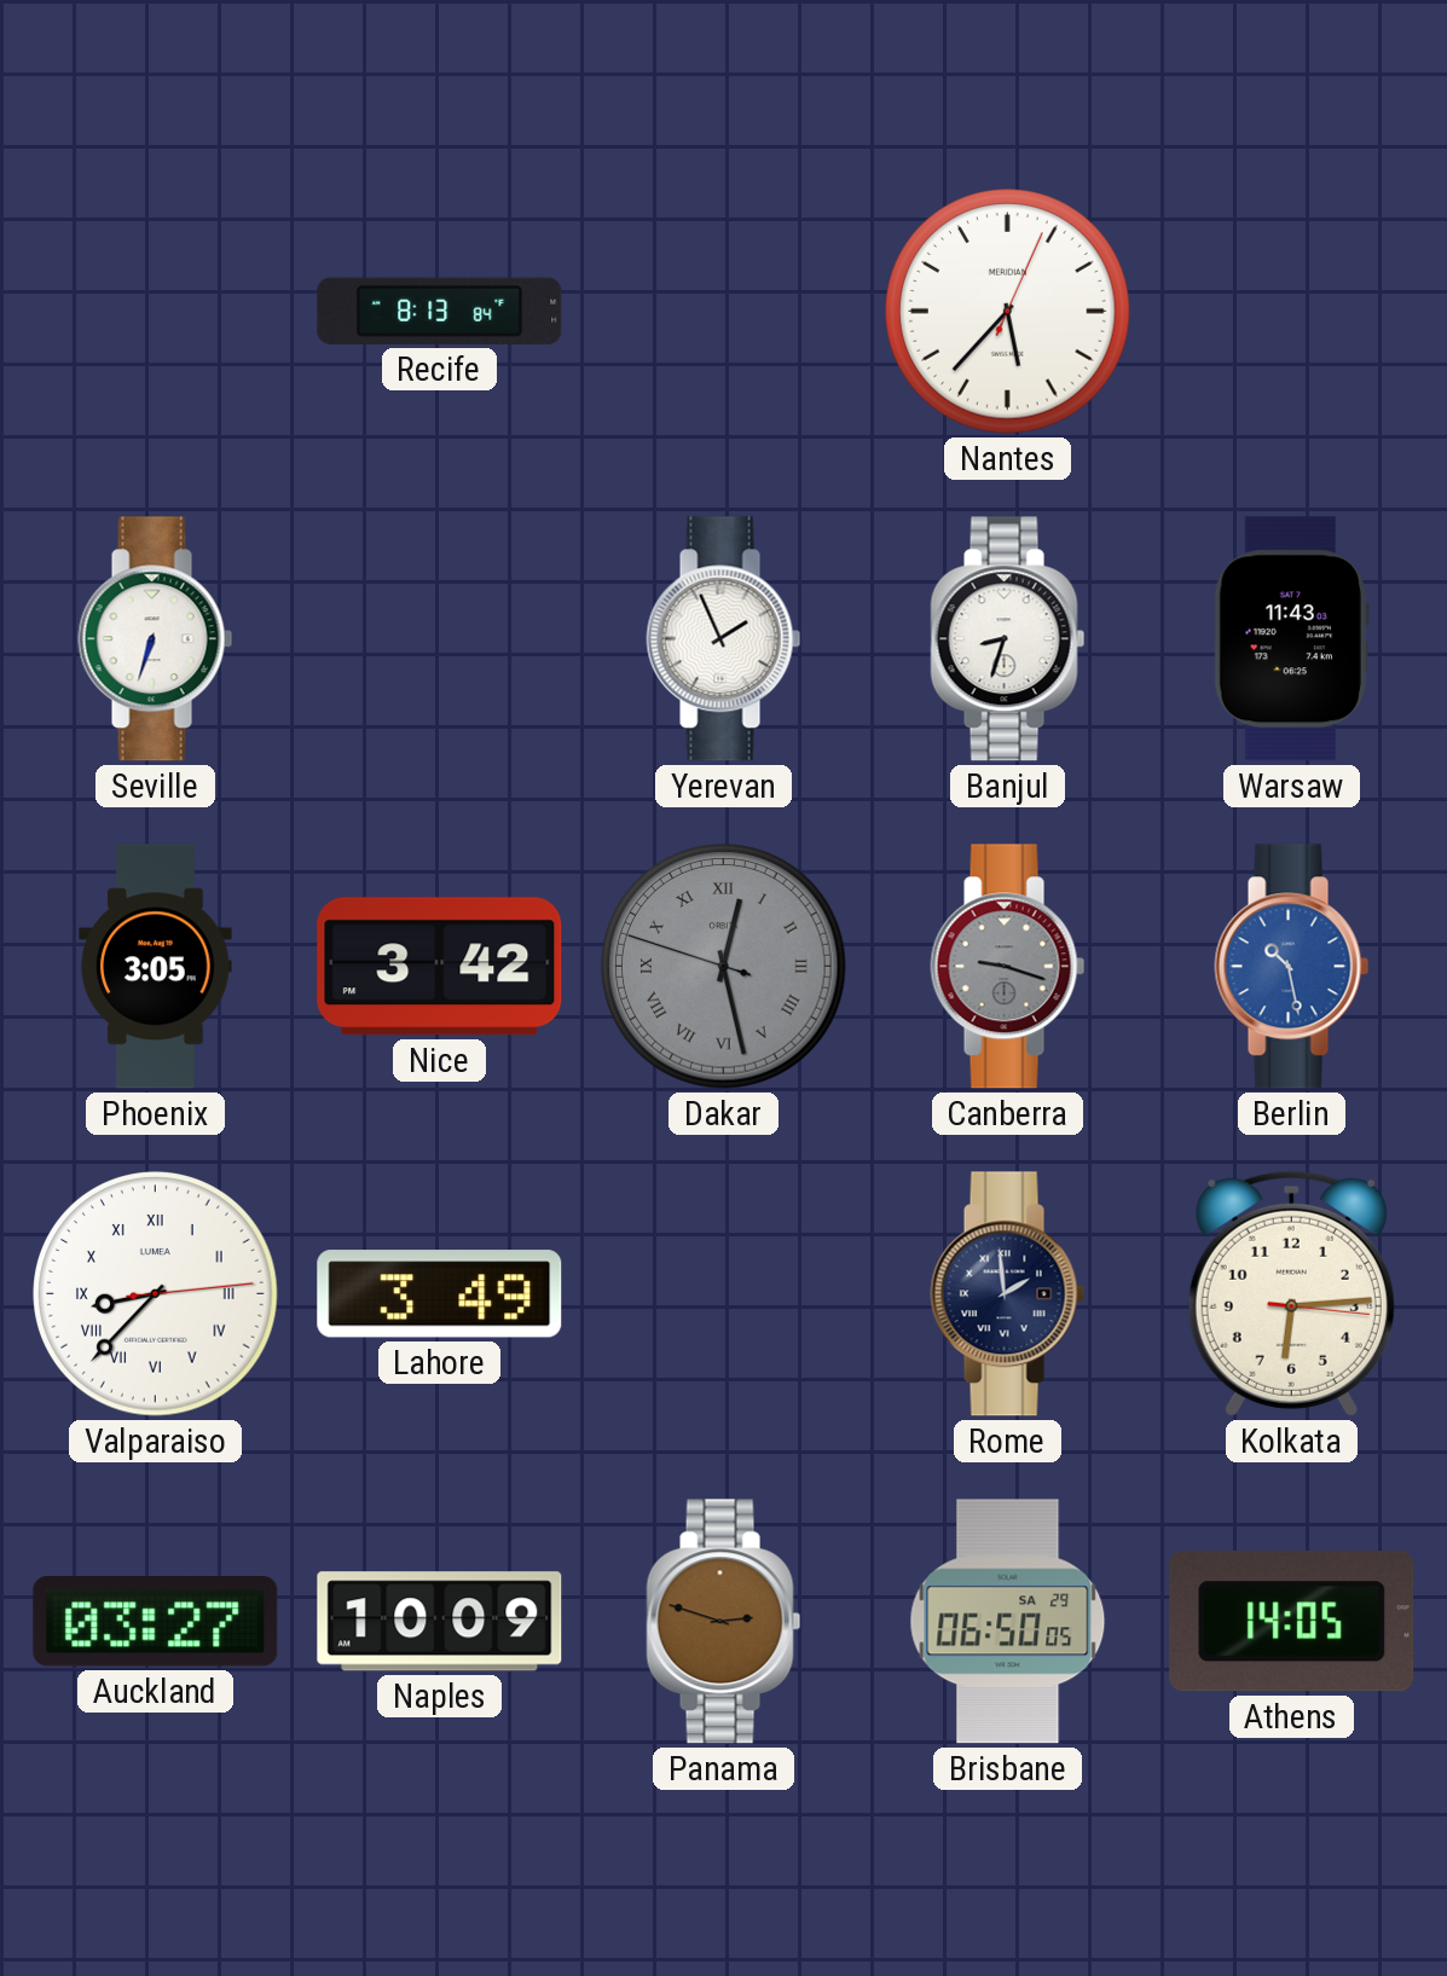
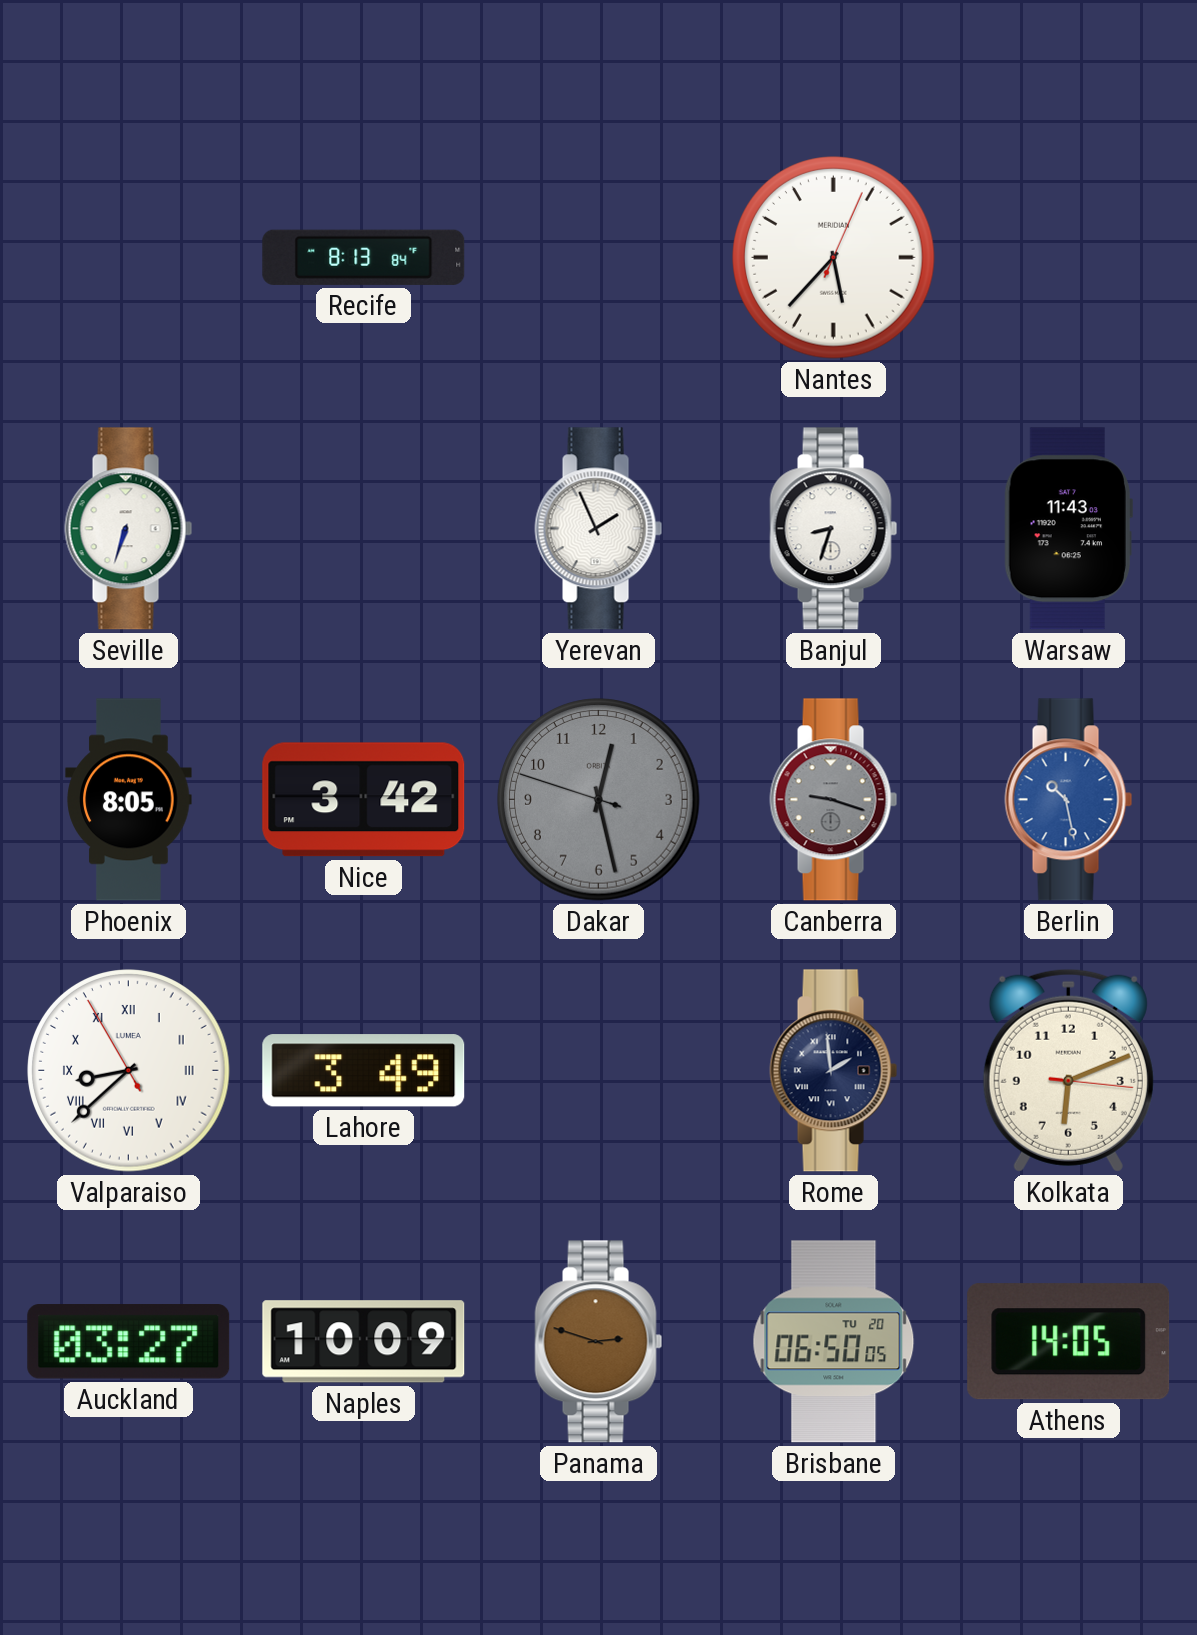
Phoenix: 3:05 -> 8:05
Dakar numerals: Roman -> Arabic
Valparaiso: 8:37:14 -> 8:37:55
Kolkata: 6:14 -> 6:11
Brisbane date: SA 29 -> TU 20
